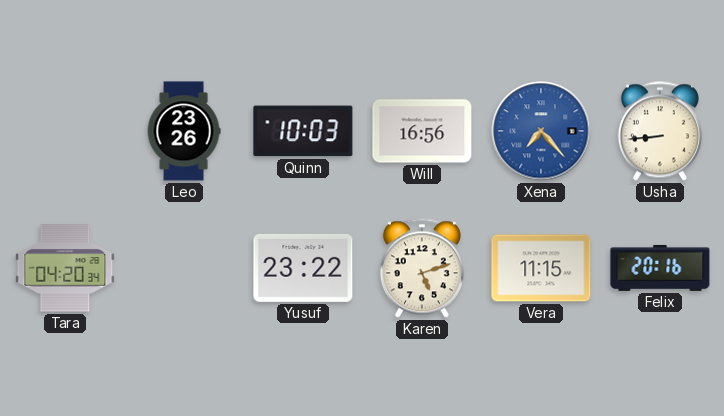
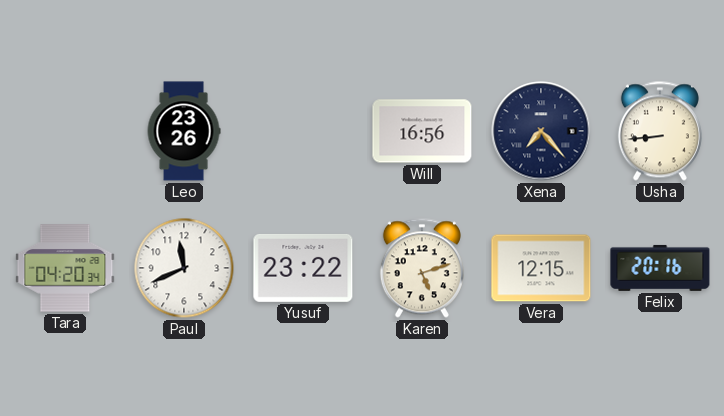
Quinn: 10:03 -> none
Xena dial: blue -> navy
Paul: none -> 11:41
Vera: 11:15 -> 12:15
